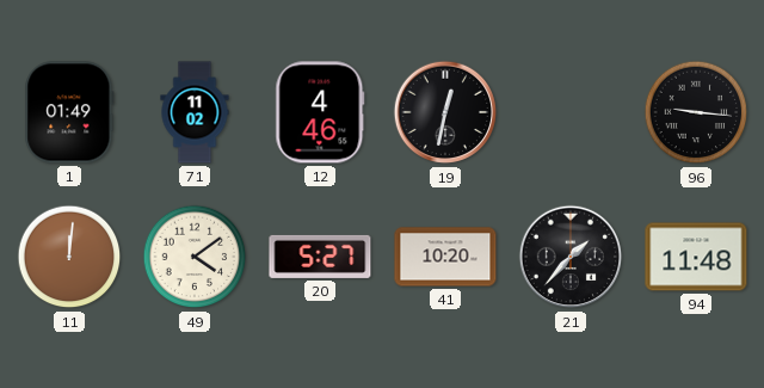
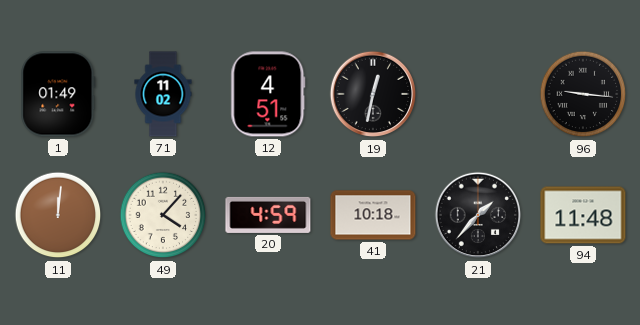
12: 4:46 -> 4:51
49: 4:09 -> 4:07
20: 5:27 -> 4:59
41: 10:20 -> 10:18
